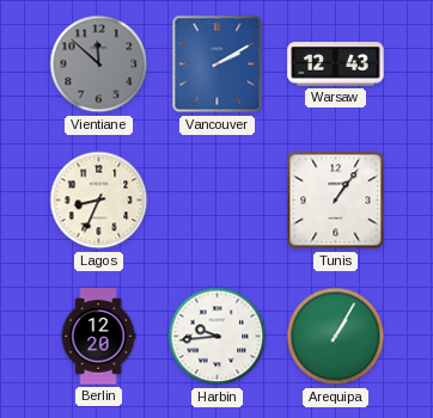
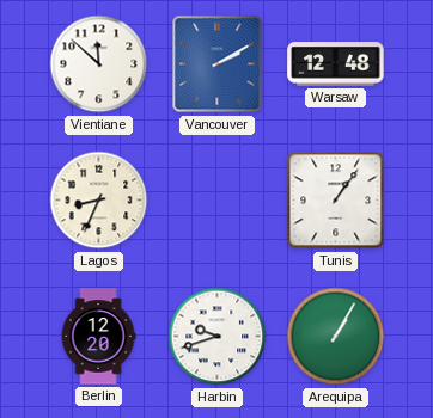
Vientiane dial: grey -> white
Warsaw: 12:43 -> 12:48
Harbin: 9:44 -> 9:42
